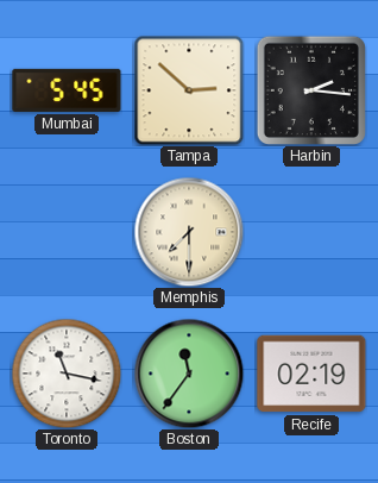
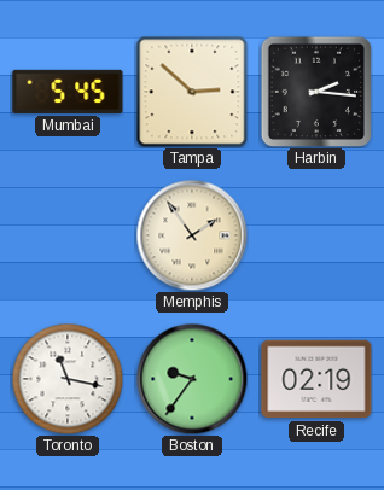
Memphis: 7:30 -> 1:54
Boston: 11:36 -> 9:36
